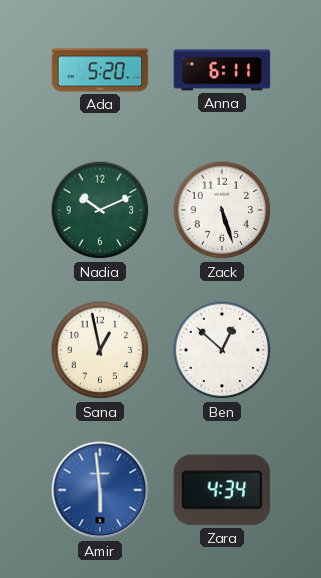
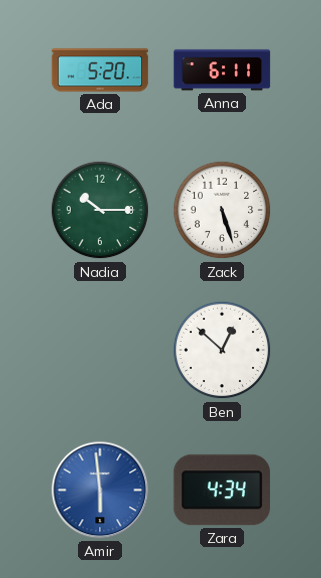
Nadia: 10:11 -> 10:15
Sana: 12:58 -> none
